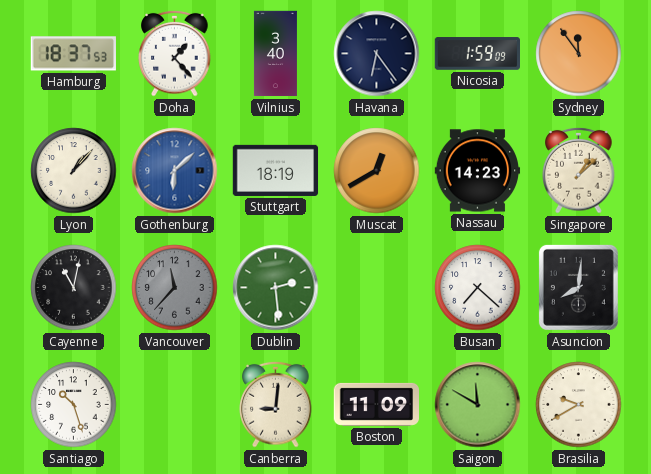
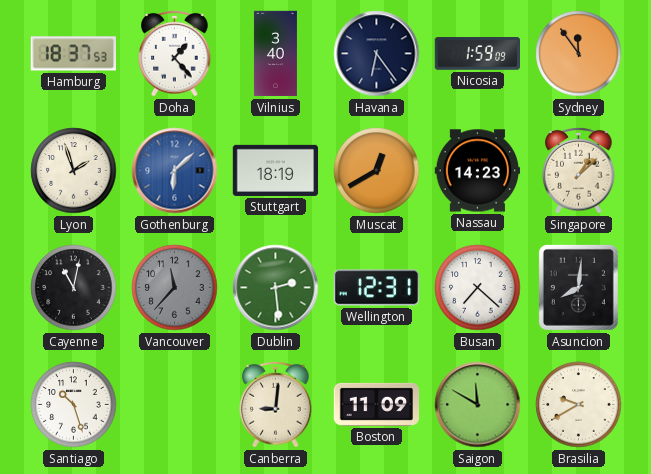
Lyon: 1:07 -> 1:57
Wellington: none -> 12:31
